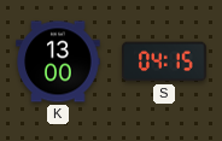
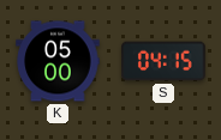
K: 13:00 -> 05:00
